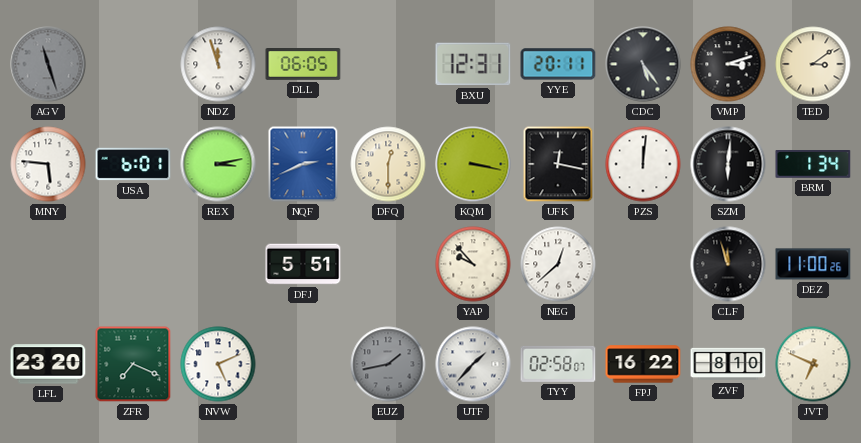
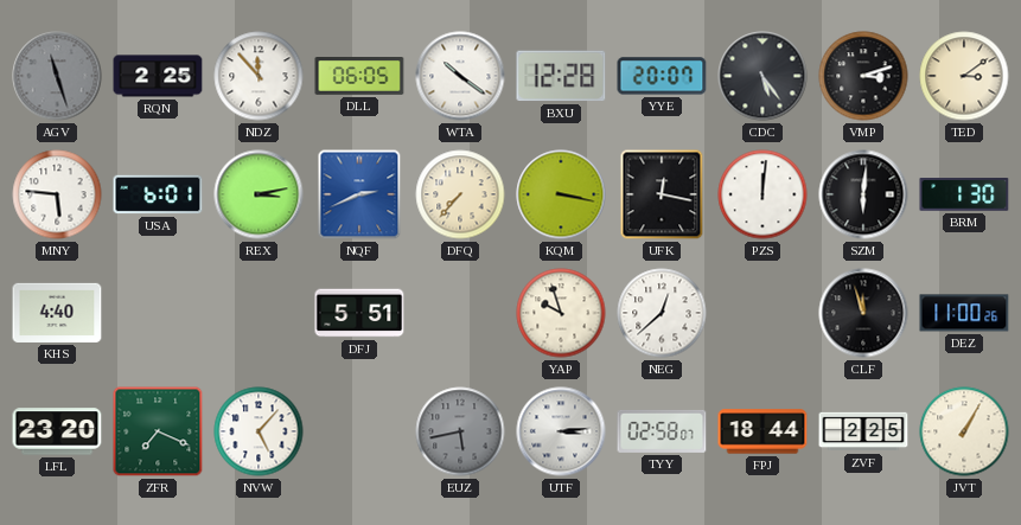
RQN: none -> 2:25
NDZ: 11:57 -> 11:53
WTA: none -> 10:21
BXU: 12:31 -> 12:28
YYE: 20:11 -> 20:07
DFQ: 12:30 -> 7:37
BRM: 1:34 -> 1:30
KHS: none -> 4:40
YAP: 9:53 -> 9:57
NVW: 5:11 -> 5:07
EUZ: 1:43 -> 5:43
UTF: 1:37 -> 3:14
FPJ: 16:22 -> 18:44
ZVF: 8:10 -> 2:25
JVT: 6:49 -> 1:05
